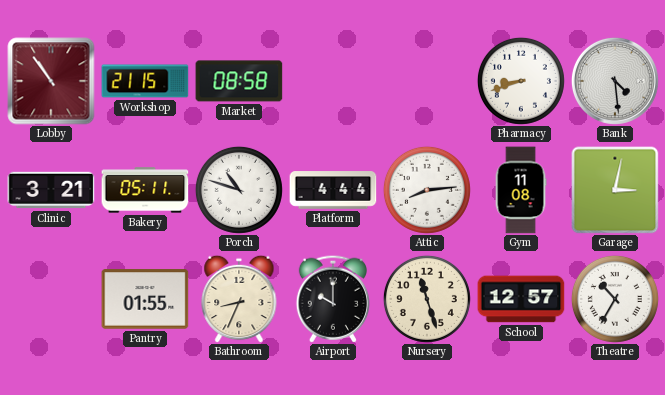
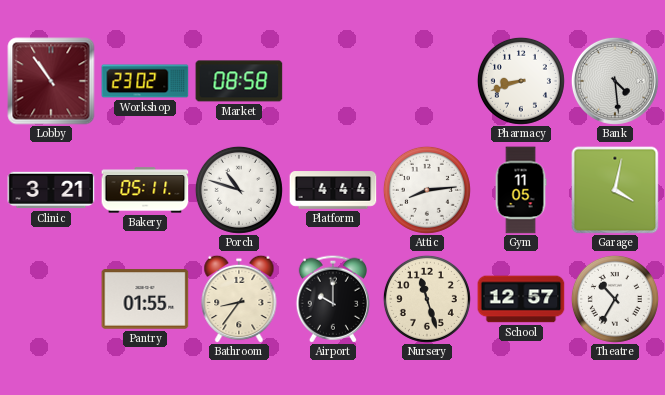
Workshop: 21:15 -> 23:02
Gym: 11:08 -> 11:05
Garage: 3:02 -> 4:02
Bathroom: 8:34 -> 8:36
